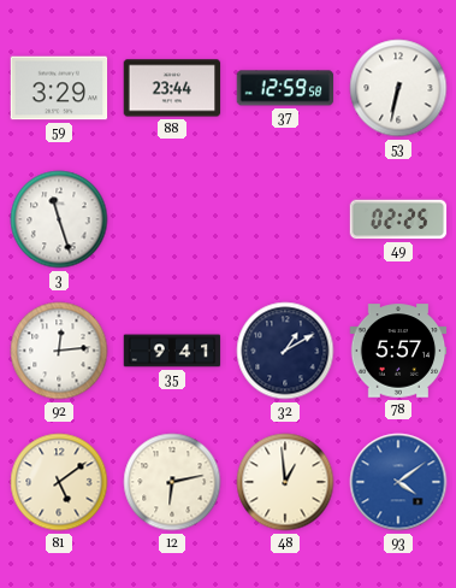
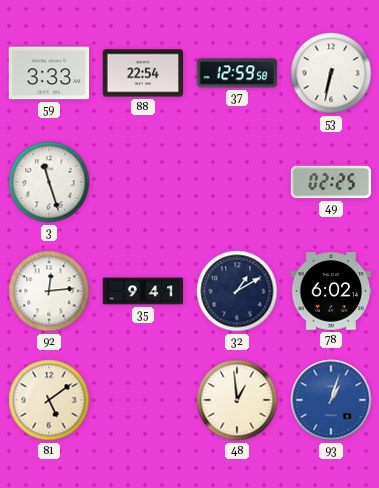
59: 3:29 -> 3:33
88: 23:44 -> 22:54
78: 5:57 -> 6:02
12: 6:13 -> none
93: 4:09 -> 1:03
